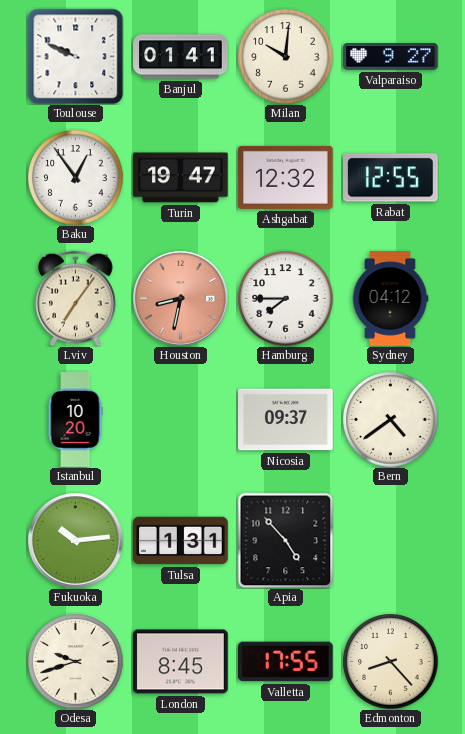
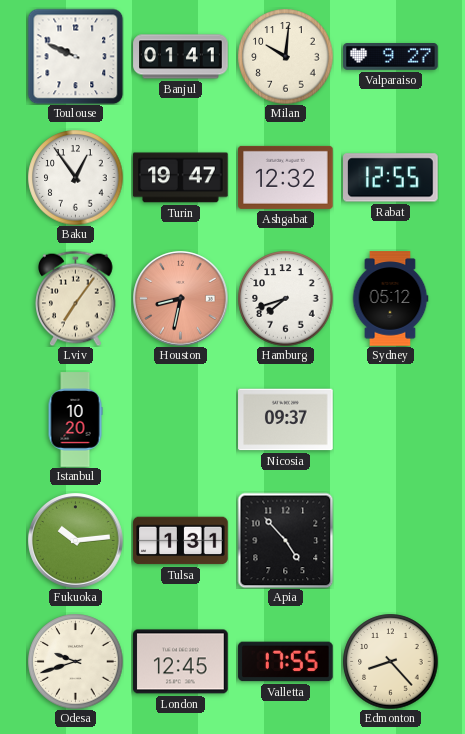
Hamburg: 7:45 -> 7:42
Sydney: 04:12 -> 05:12
Bern: 4:39 -> none
London: 8:45 -> 12:45
